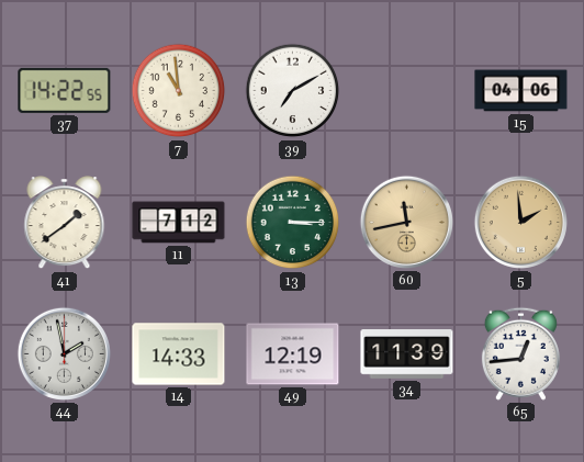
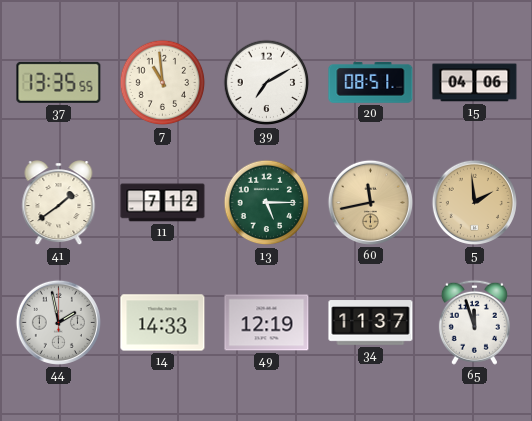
37: 14:22 -> 13:35
20: none -> 08:51
13: 3:15 -> 5:15
34: 11:39 -> 11:37
65: 12:44 -> 11:57
